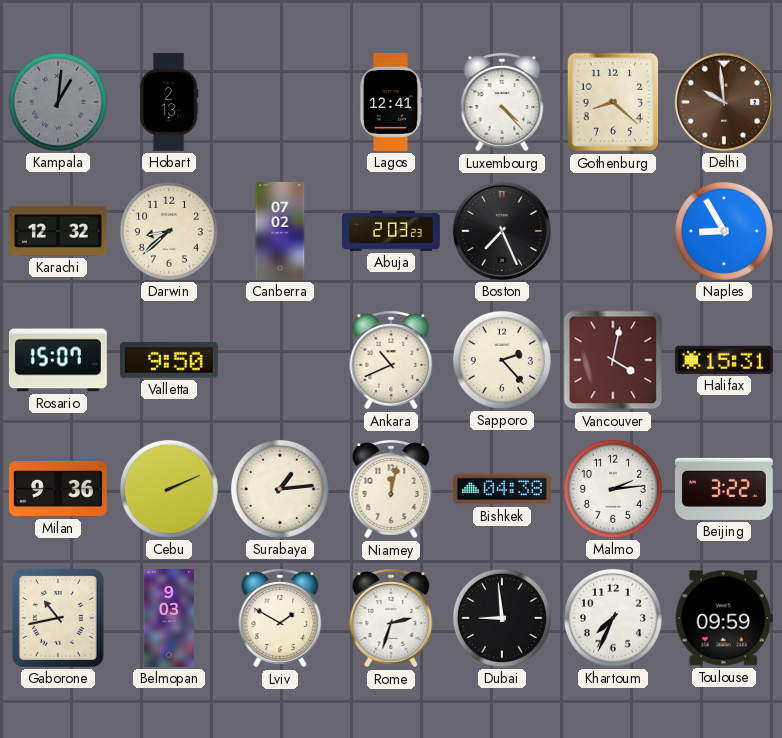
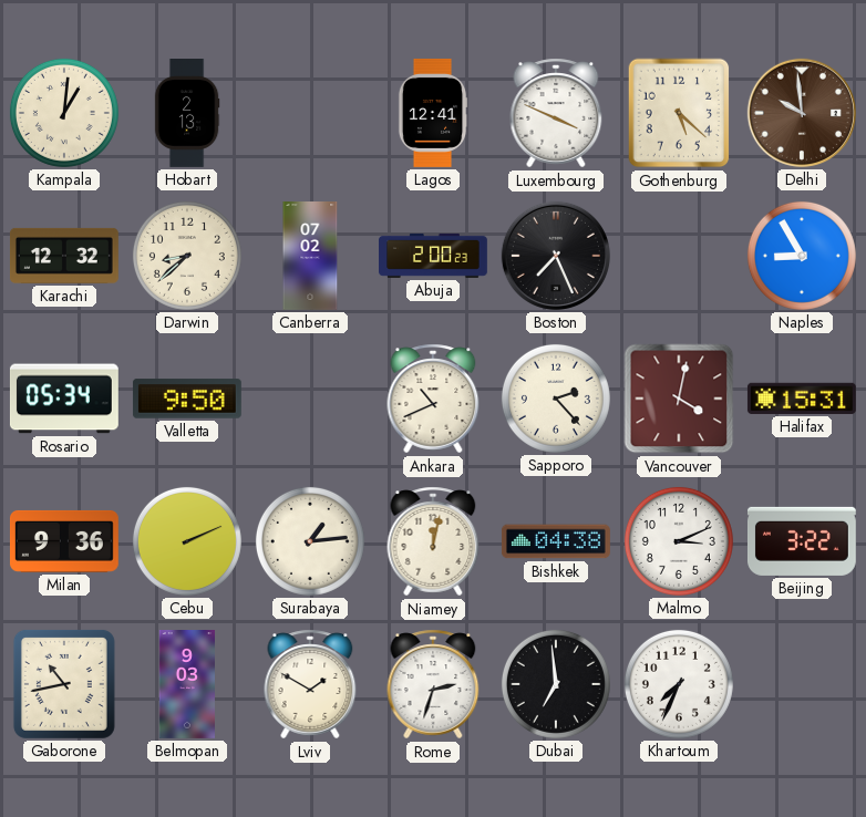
Kampala dial: grey -> cream
Luxembourg: 4:23 -> 3:49
Gothenburg: 8:22 -> 5:22
Abuja: 2:03 -> 2:00
Rosario: 15:07 -> 05:34
Malmo: 2:14 -> 3:11
Dubai: 8:59 -> 6:59
Toulouse: 09:59 -> none
